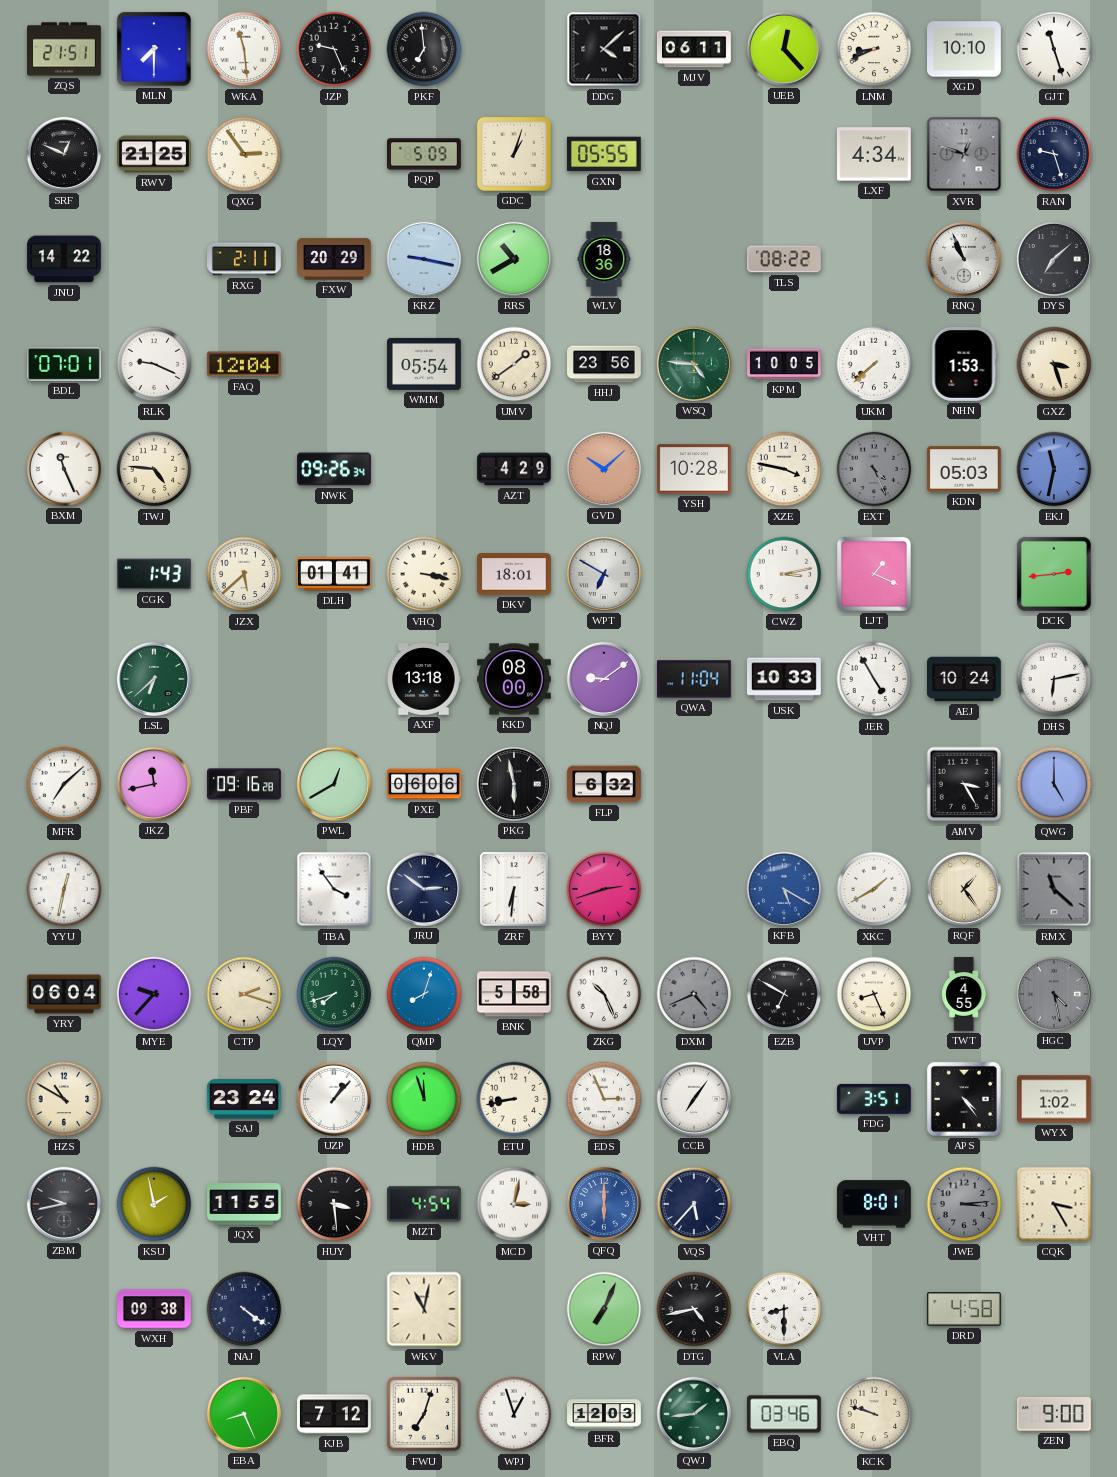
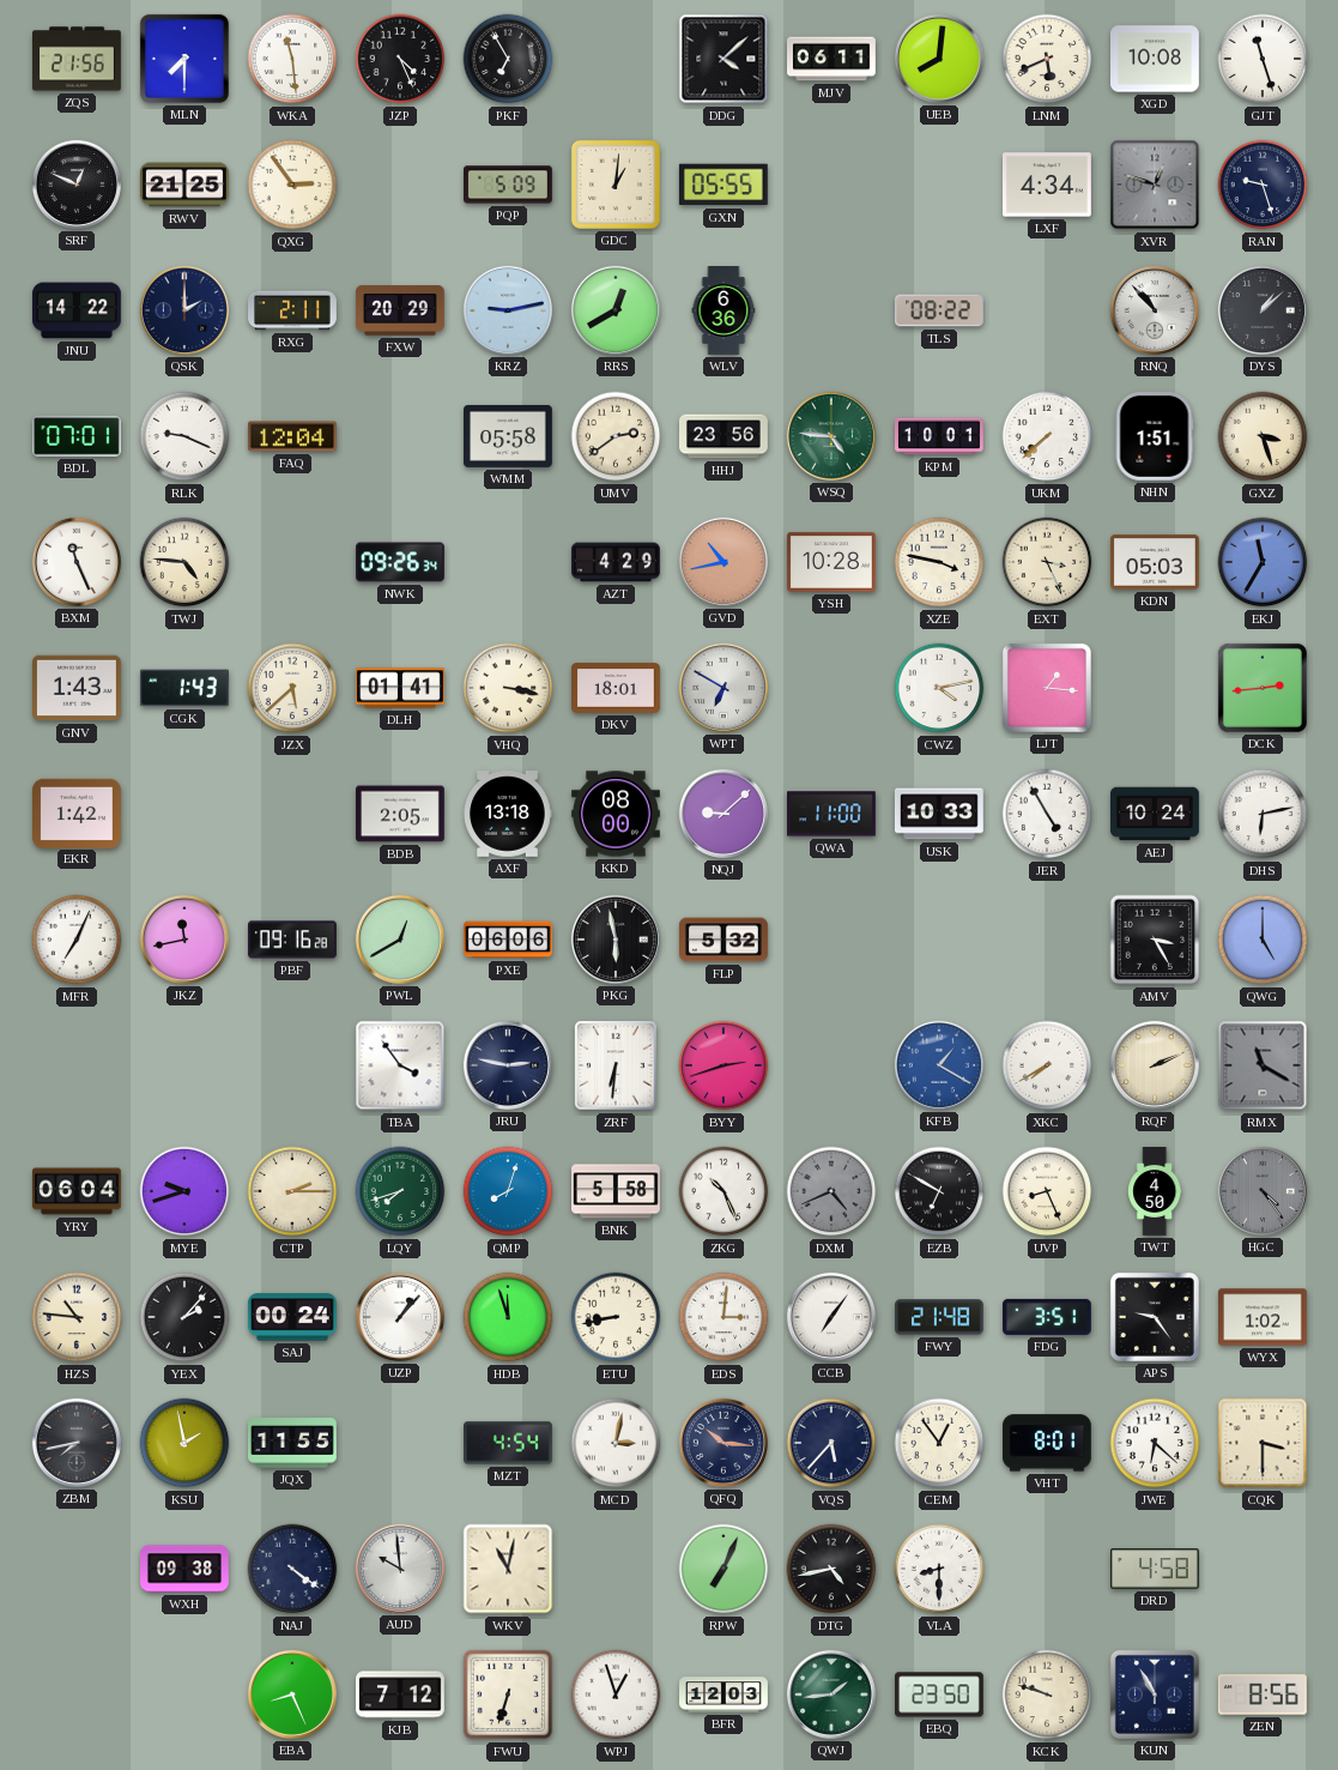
ZQS: 21:51 -> 21:56
JZP: 9:26 -> 4:26
PKF: 6:59 -> 6:55
UEB: 12:23 -> 8:01
LNM: 8:41 -> 5:41
XGD: 10:10 -> 10:08
GDC: 1:03 -> 1:01
QSK: none -> 2:00
KRZ: 9:17 -> 9:13
RRS: 10:40 -> 12:40
WLV: 18:36 -> 6:36
RNQ: 10:56 -> 10:53
DYS: 7:08 -> 1:08
WMM: 05:54 -> 05:58
UMV: 1:39 -> 2:39
KPM: 10:05 -> 10:01
NHN: 1:53 -> 1:51
GVD: 10:08 -> 10:43
EXT: 4:26 -> 3:26
EXT dial: grey -> cream
EKJ: 11:32 -> 11:35
GNV: none -> 1:43
CWZ: 3:13 -> 4:13
LJT: 1:19 -> 1:16
EKR: none -> 1:42
LSL: 6:38 -> none
BDB: none -> 2:05
NQJ: 9:09 -> 9:08
QWA: 11:04 -> 11:00
MFR: 7:08 -> 7:04
FLP: 6:32 -> 5:32
YYU: 12:32 -> none
JRU: 2:51 -> 2:47
KFB: 5:20 -> 1:20
XKC: 1:40 -> 7:40
RQF: 1:24 -> 2:11
RMX: 11:22 -> 11:20
MYE: 9:37 -> 9:42
CTP: 2:18 -> 2:15
TWT: 4:55 -> 4:50
HGC: 4:28 -> 4:24
HZS: 10:50 -> 10:46
YEX: none -> 2:07
SAJ: 23:24 -> 00:24
EDS: 2:56 -> 3:01
FWY: none -> 21:48
APS: 4:24 -> 9:24
ZBM: 9:43 -> 7:43
HUY: 3:29 -> none
QFQ: 6:00 -> 10:16
QFQ dial: blue -> navy
CEM: none -> 12:54
JWE: 3:14 -> 6:22
JWE dial: grey -> white
CQK: 3:25 -> 3:30
AUD: none -> 9:59
FWU: 7:03 -> 6:33
EBQ: 03:46 -> 23:50
KUN: none -> 10:55
ZEN: 9:00 -> 8:56
